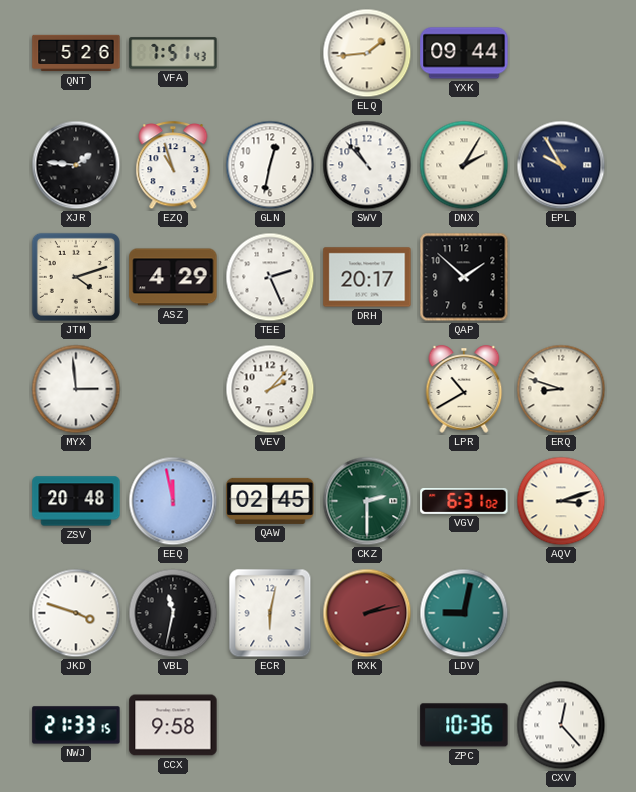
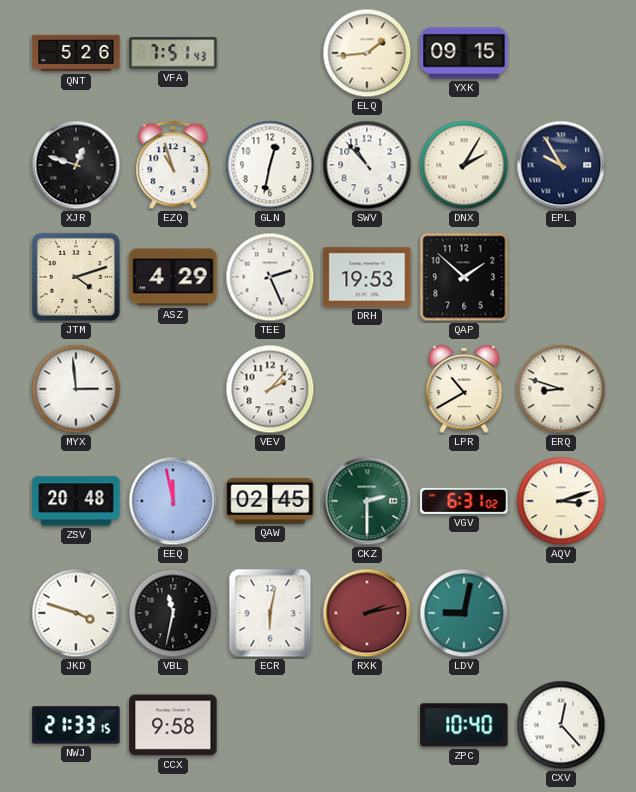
YXK: 09:44 -> 09:15
XJR: 1:46 -> 12:48
DRH: 20:17 -> 19:53
ZPC: 10:36 -> 10:40
